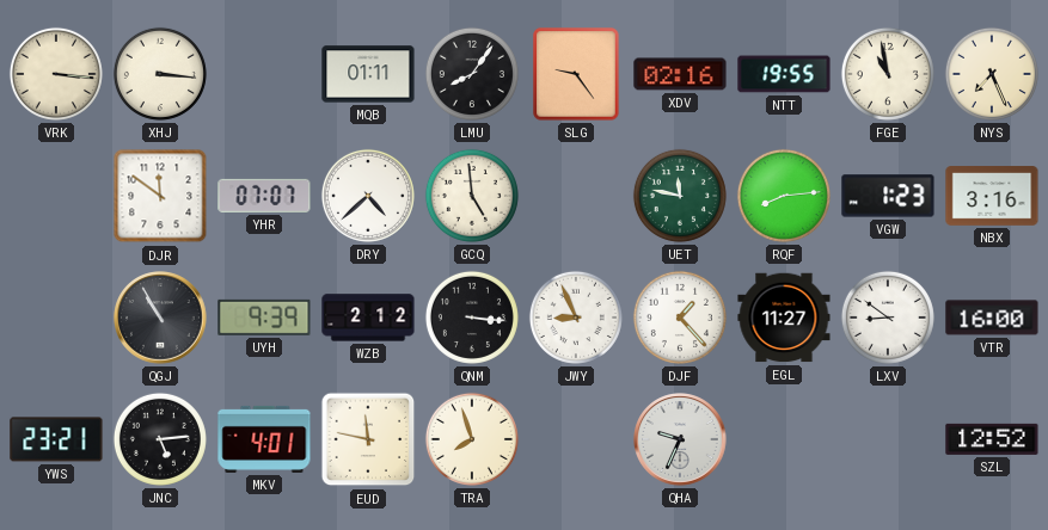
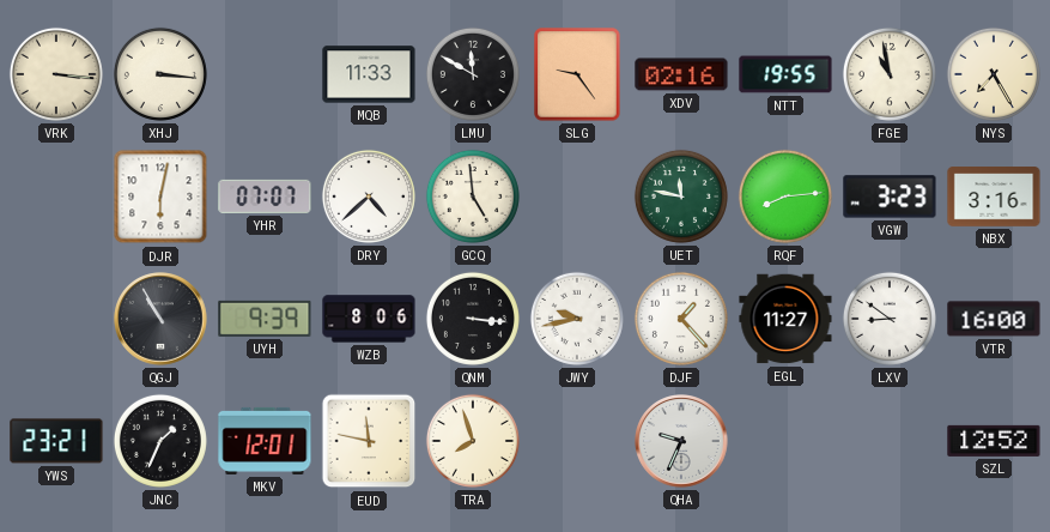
MQB: 01:11 -> 11:33
LMU: 8:06 -> 11:50
NYS: 7:26 -> 7:25
DJR: 11:51 -> 6:02
VGW: 1:23 -> 3:23
WZB: 2:12 -> 8:06
JWY: 8:56 -> 9:43
JNC: 5:14 -> 1:34
MKV: 4:01 -> 12:01
